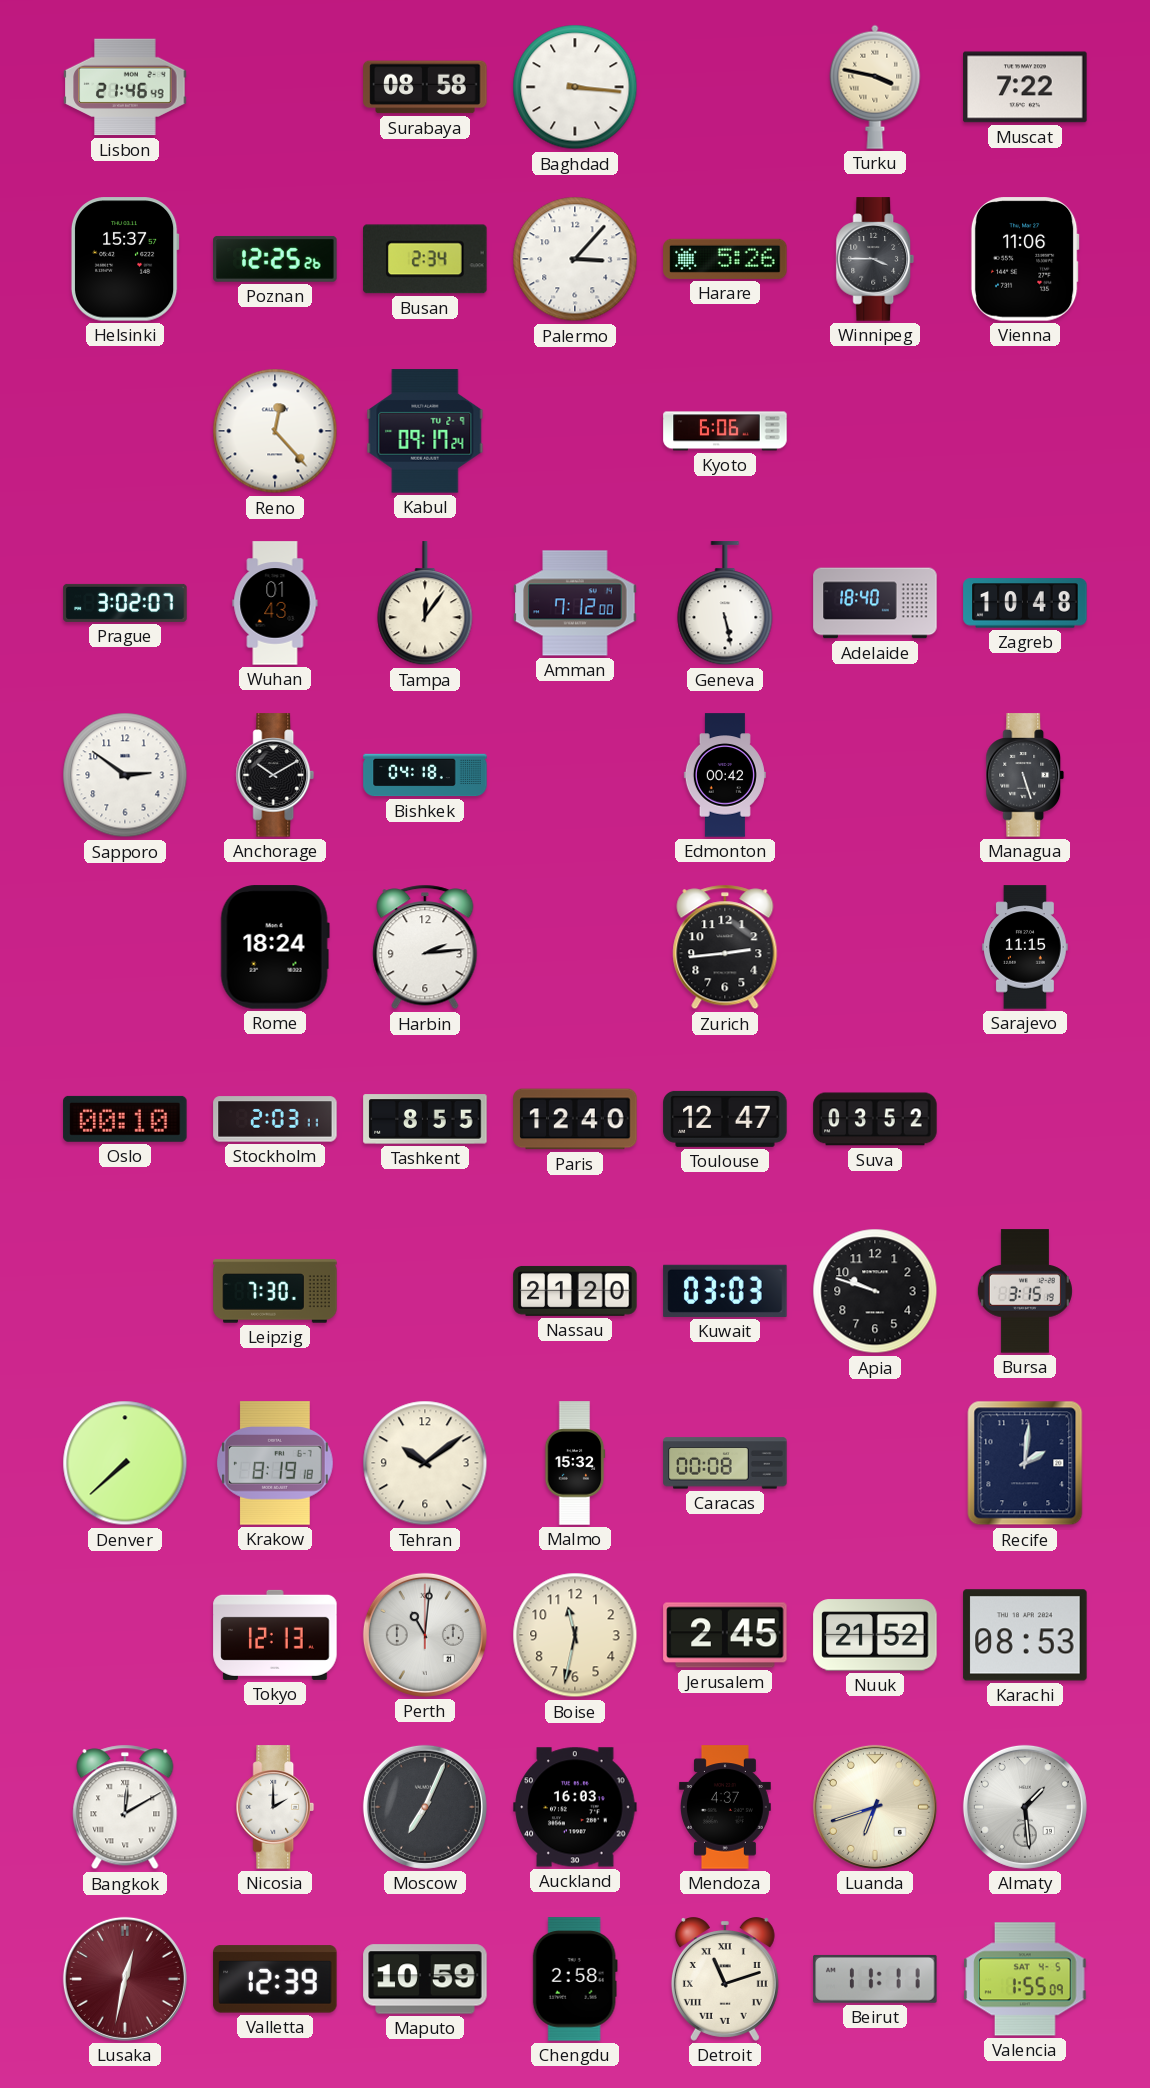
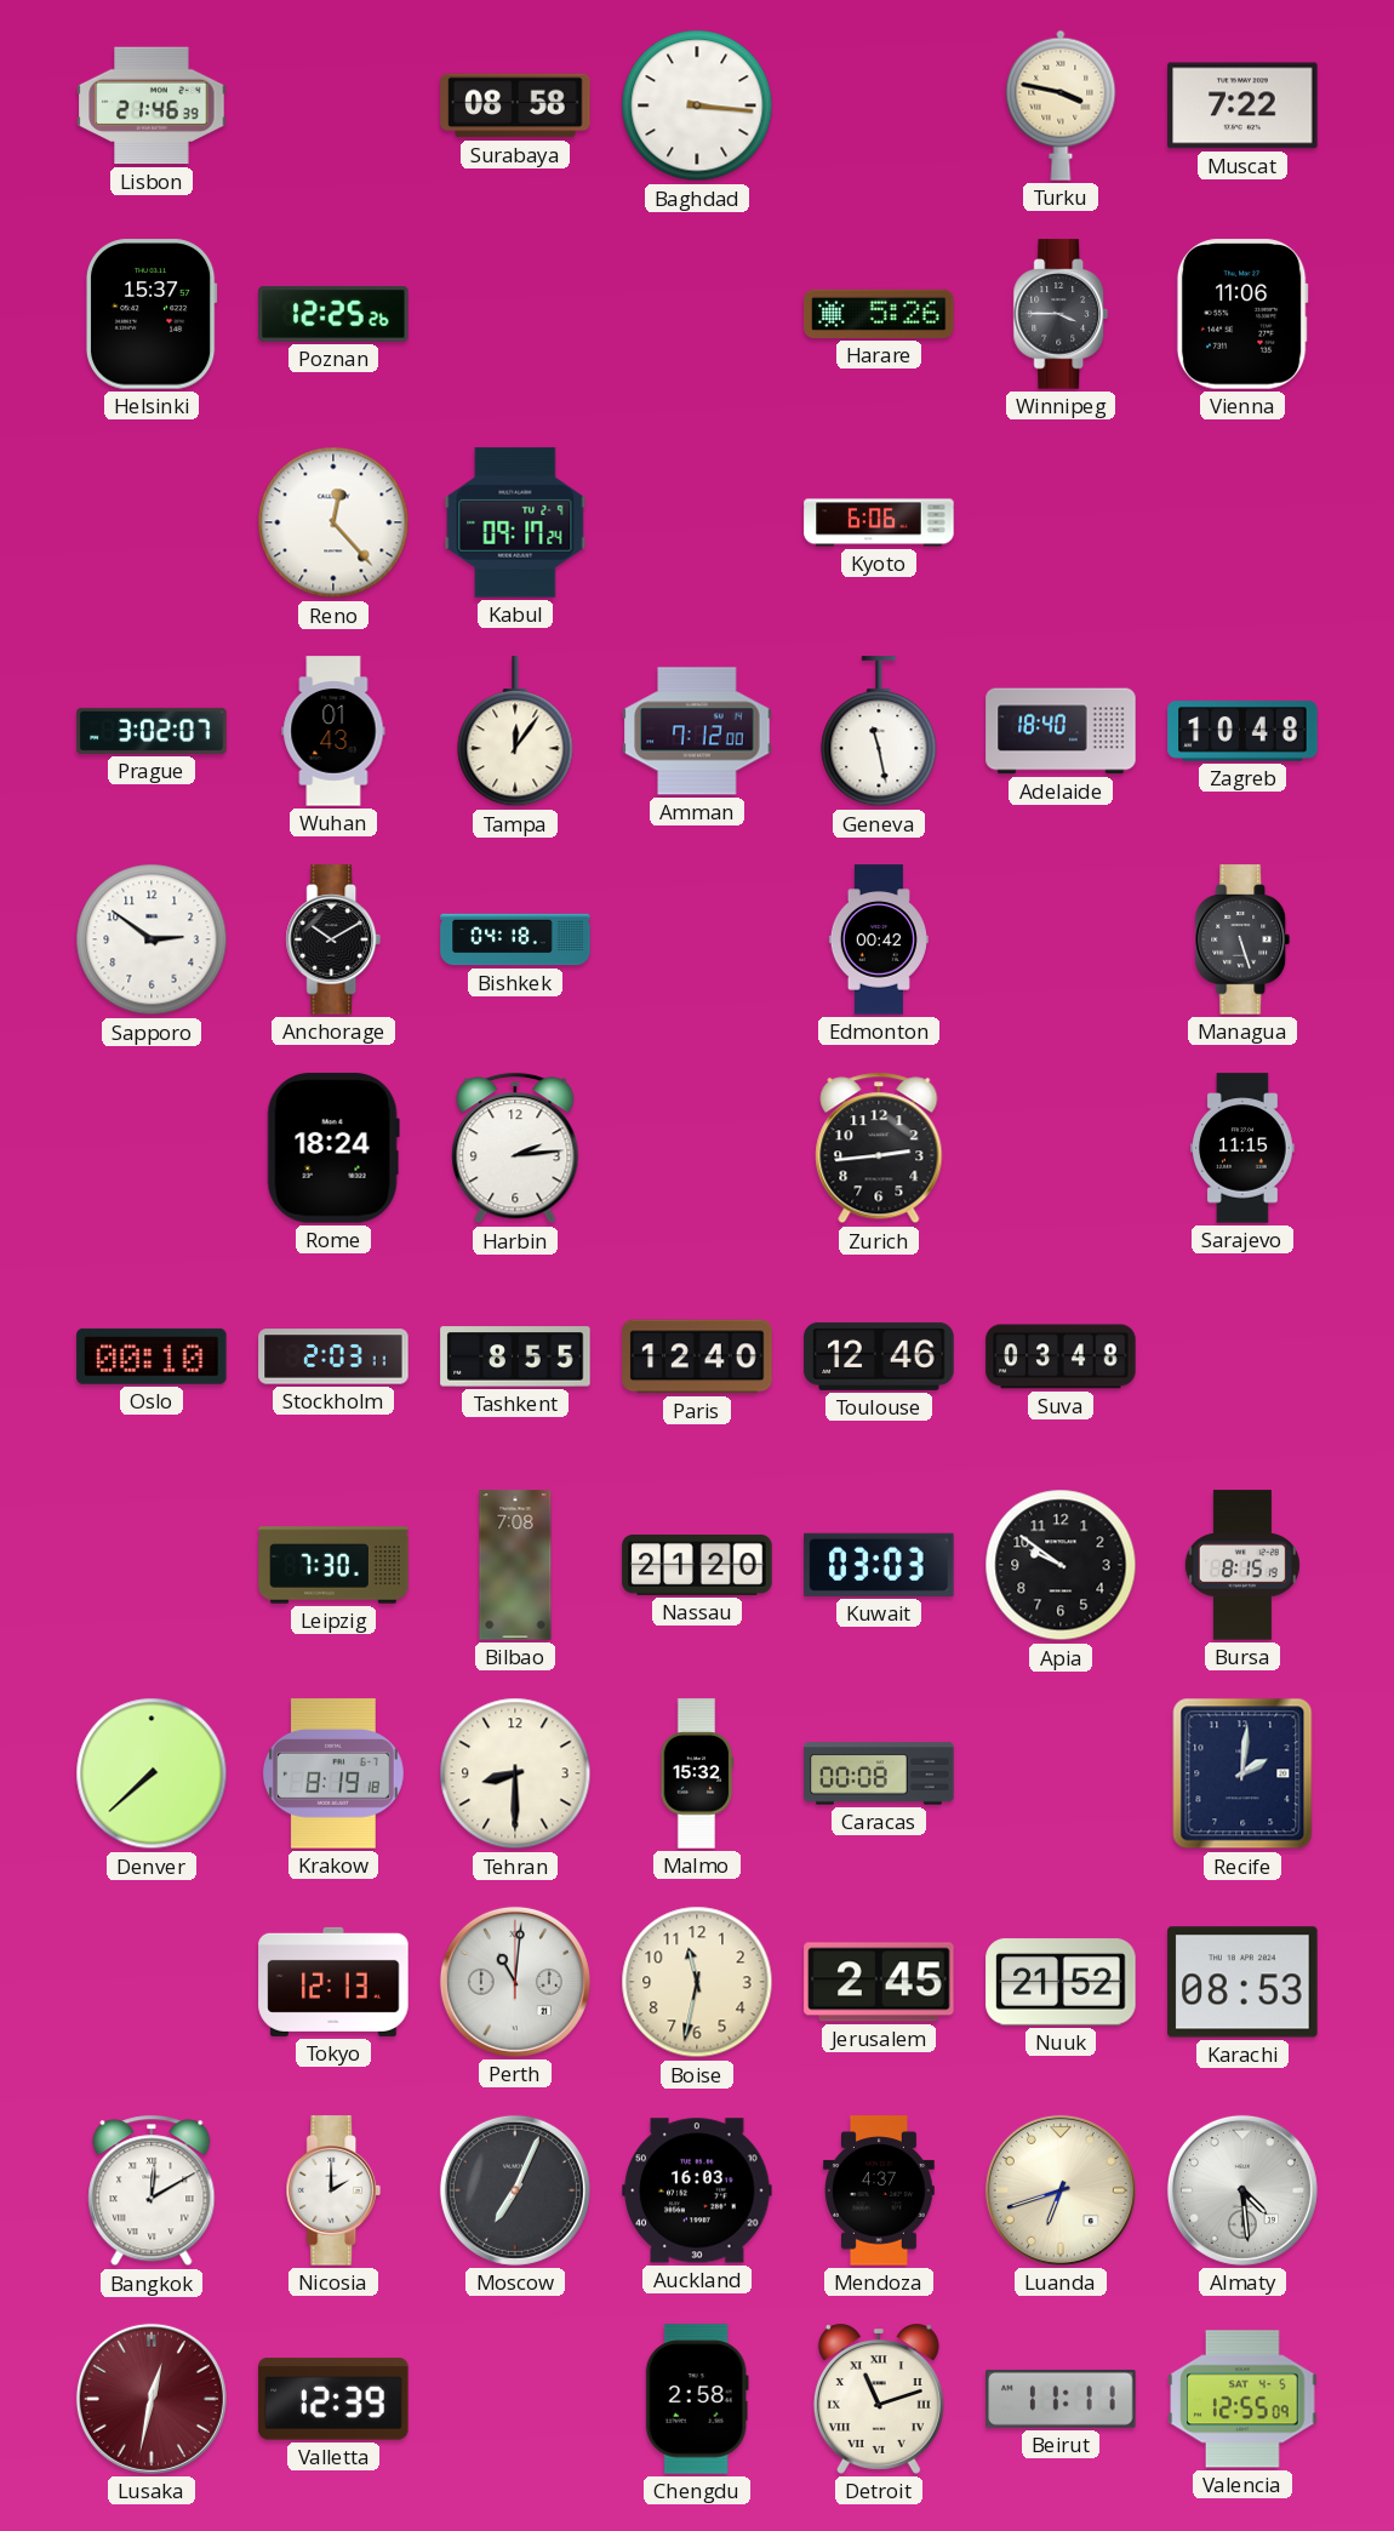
Lisbon: 21:46:49 -> 21:46:39
Busan: 2:34 -> none
Palermo: 3:07 -> none
Geneva: 5:28 -> 11:28
Toulouse: 12:47 -> 12:46
Suva: 03:52 -> 03:48
Bilbao: none -> 7:08
Apia: 9:48 -> 9:51
Bursa: 3:15 -> 8:15
Tehran: 10:09 -> 8:30
Almaty: 1:29 -> 4:29
Maputo: 10:59 -> none
Valencia: 1:55 -> 12:55
